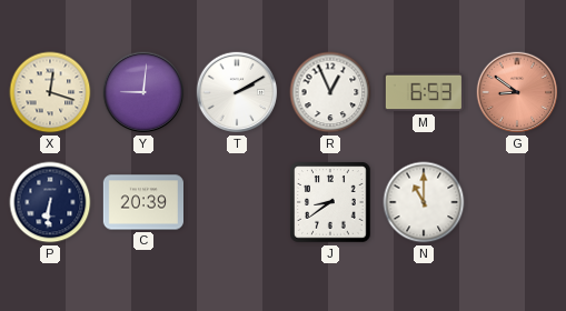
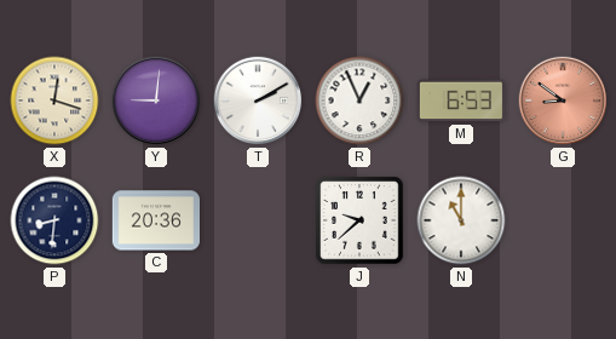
P: 6:31 -> 8:31
C: 20:39 -> 20:36
J: 8:39 -> 9:38
